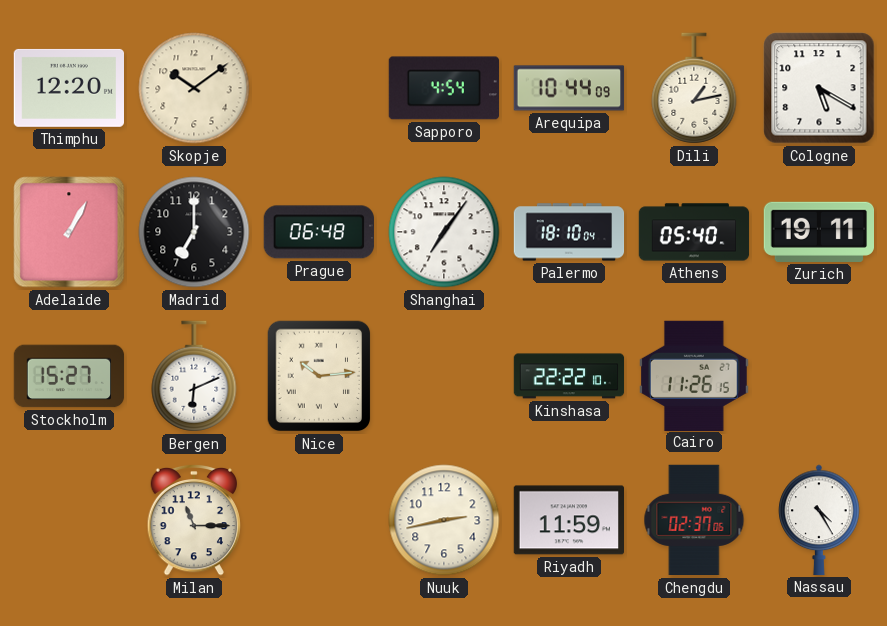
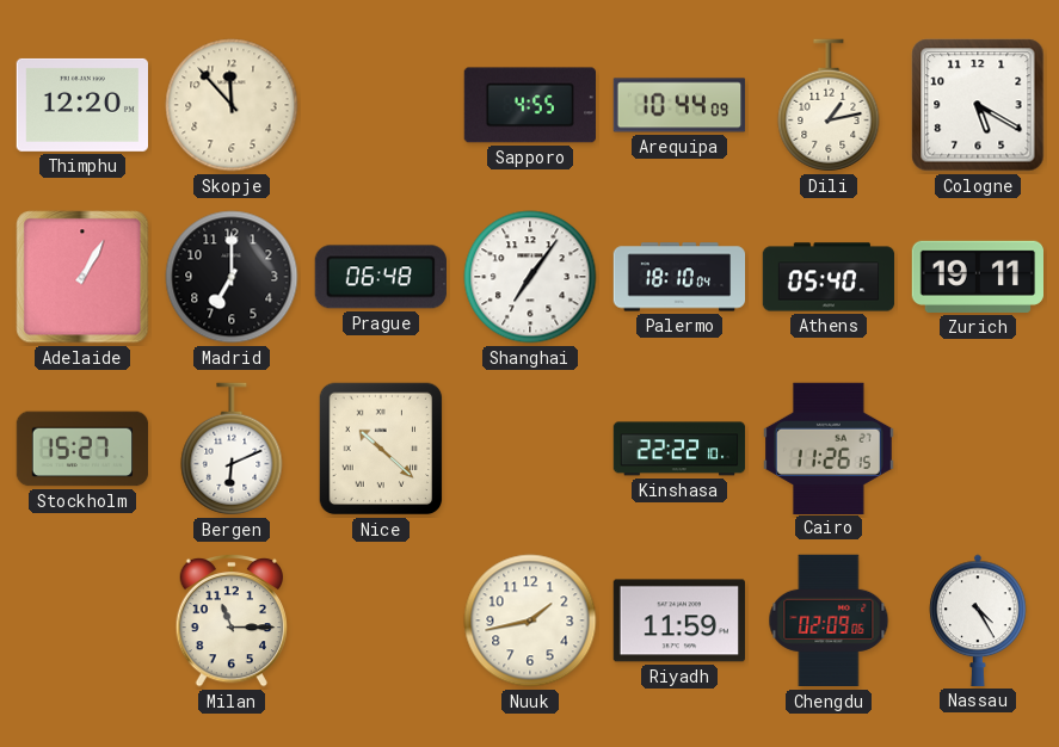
Skopje: 10:09 -> 11:53
Sapporo: 4:54 -> 4:55
Nice: 10:14 -> 10:22
Nuuk: 2:43 -> 1:43
Chengdu: 02:37 -> 02:09
